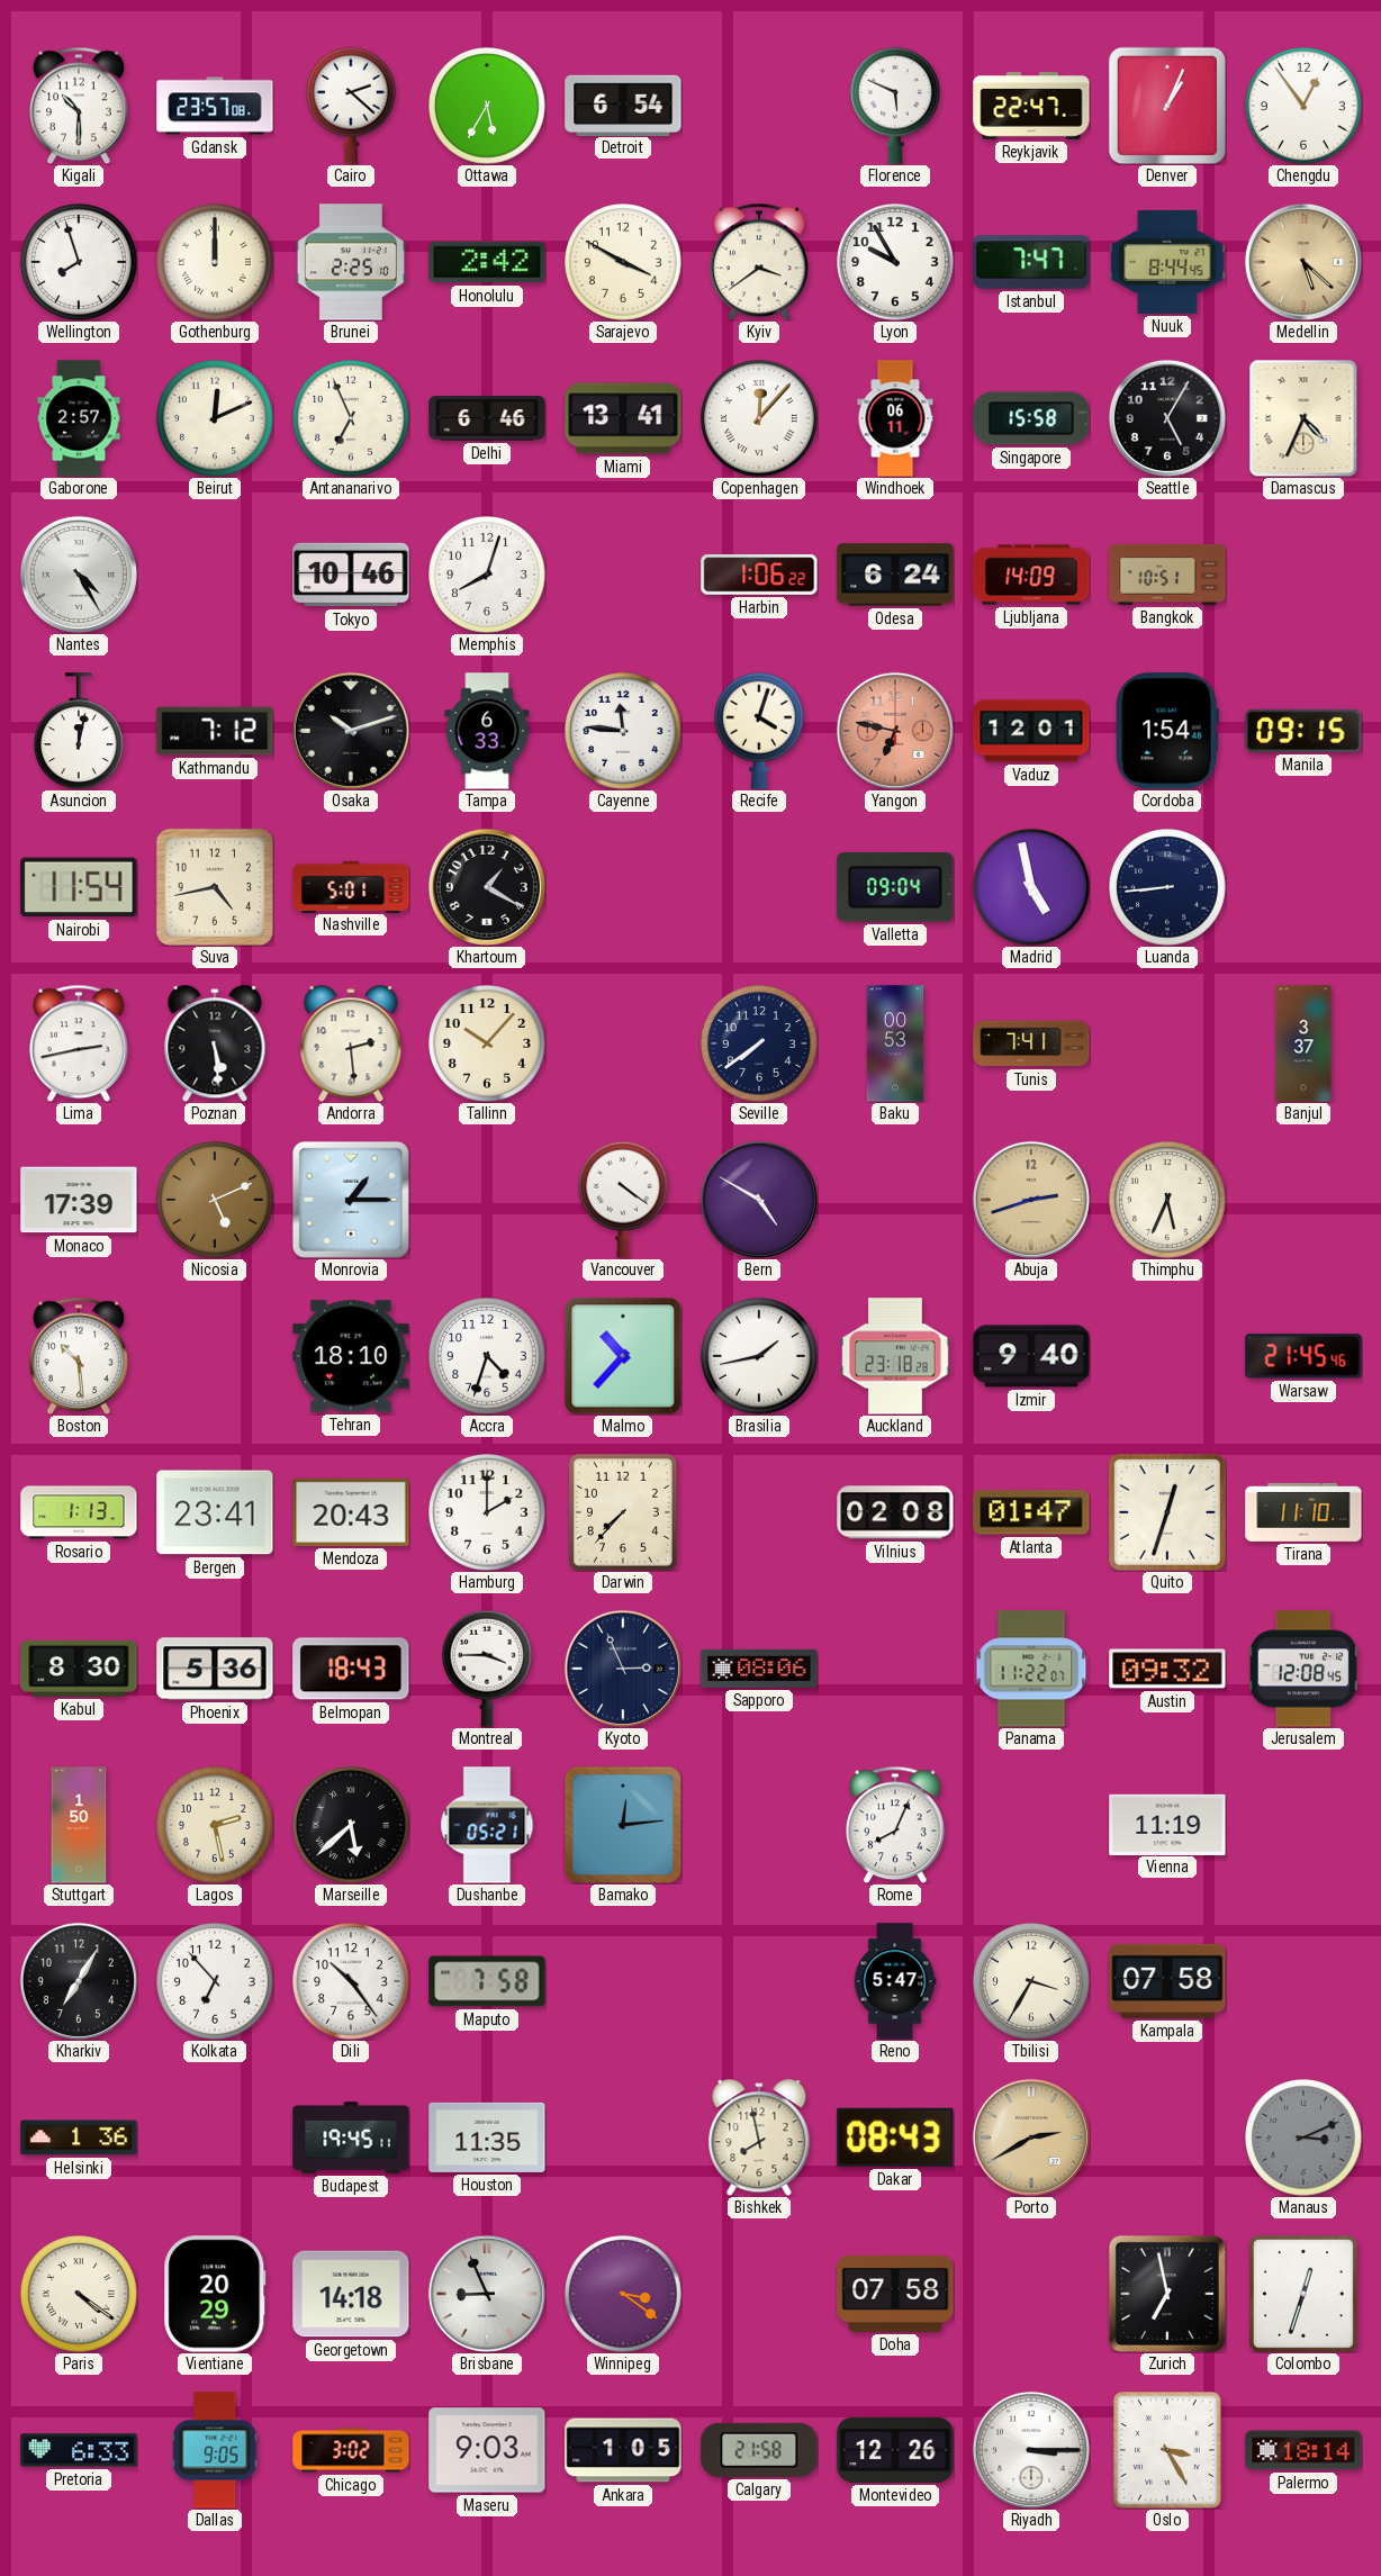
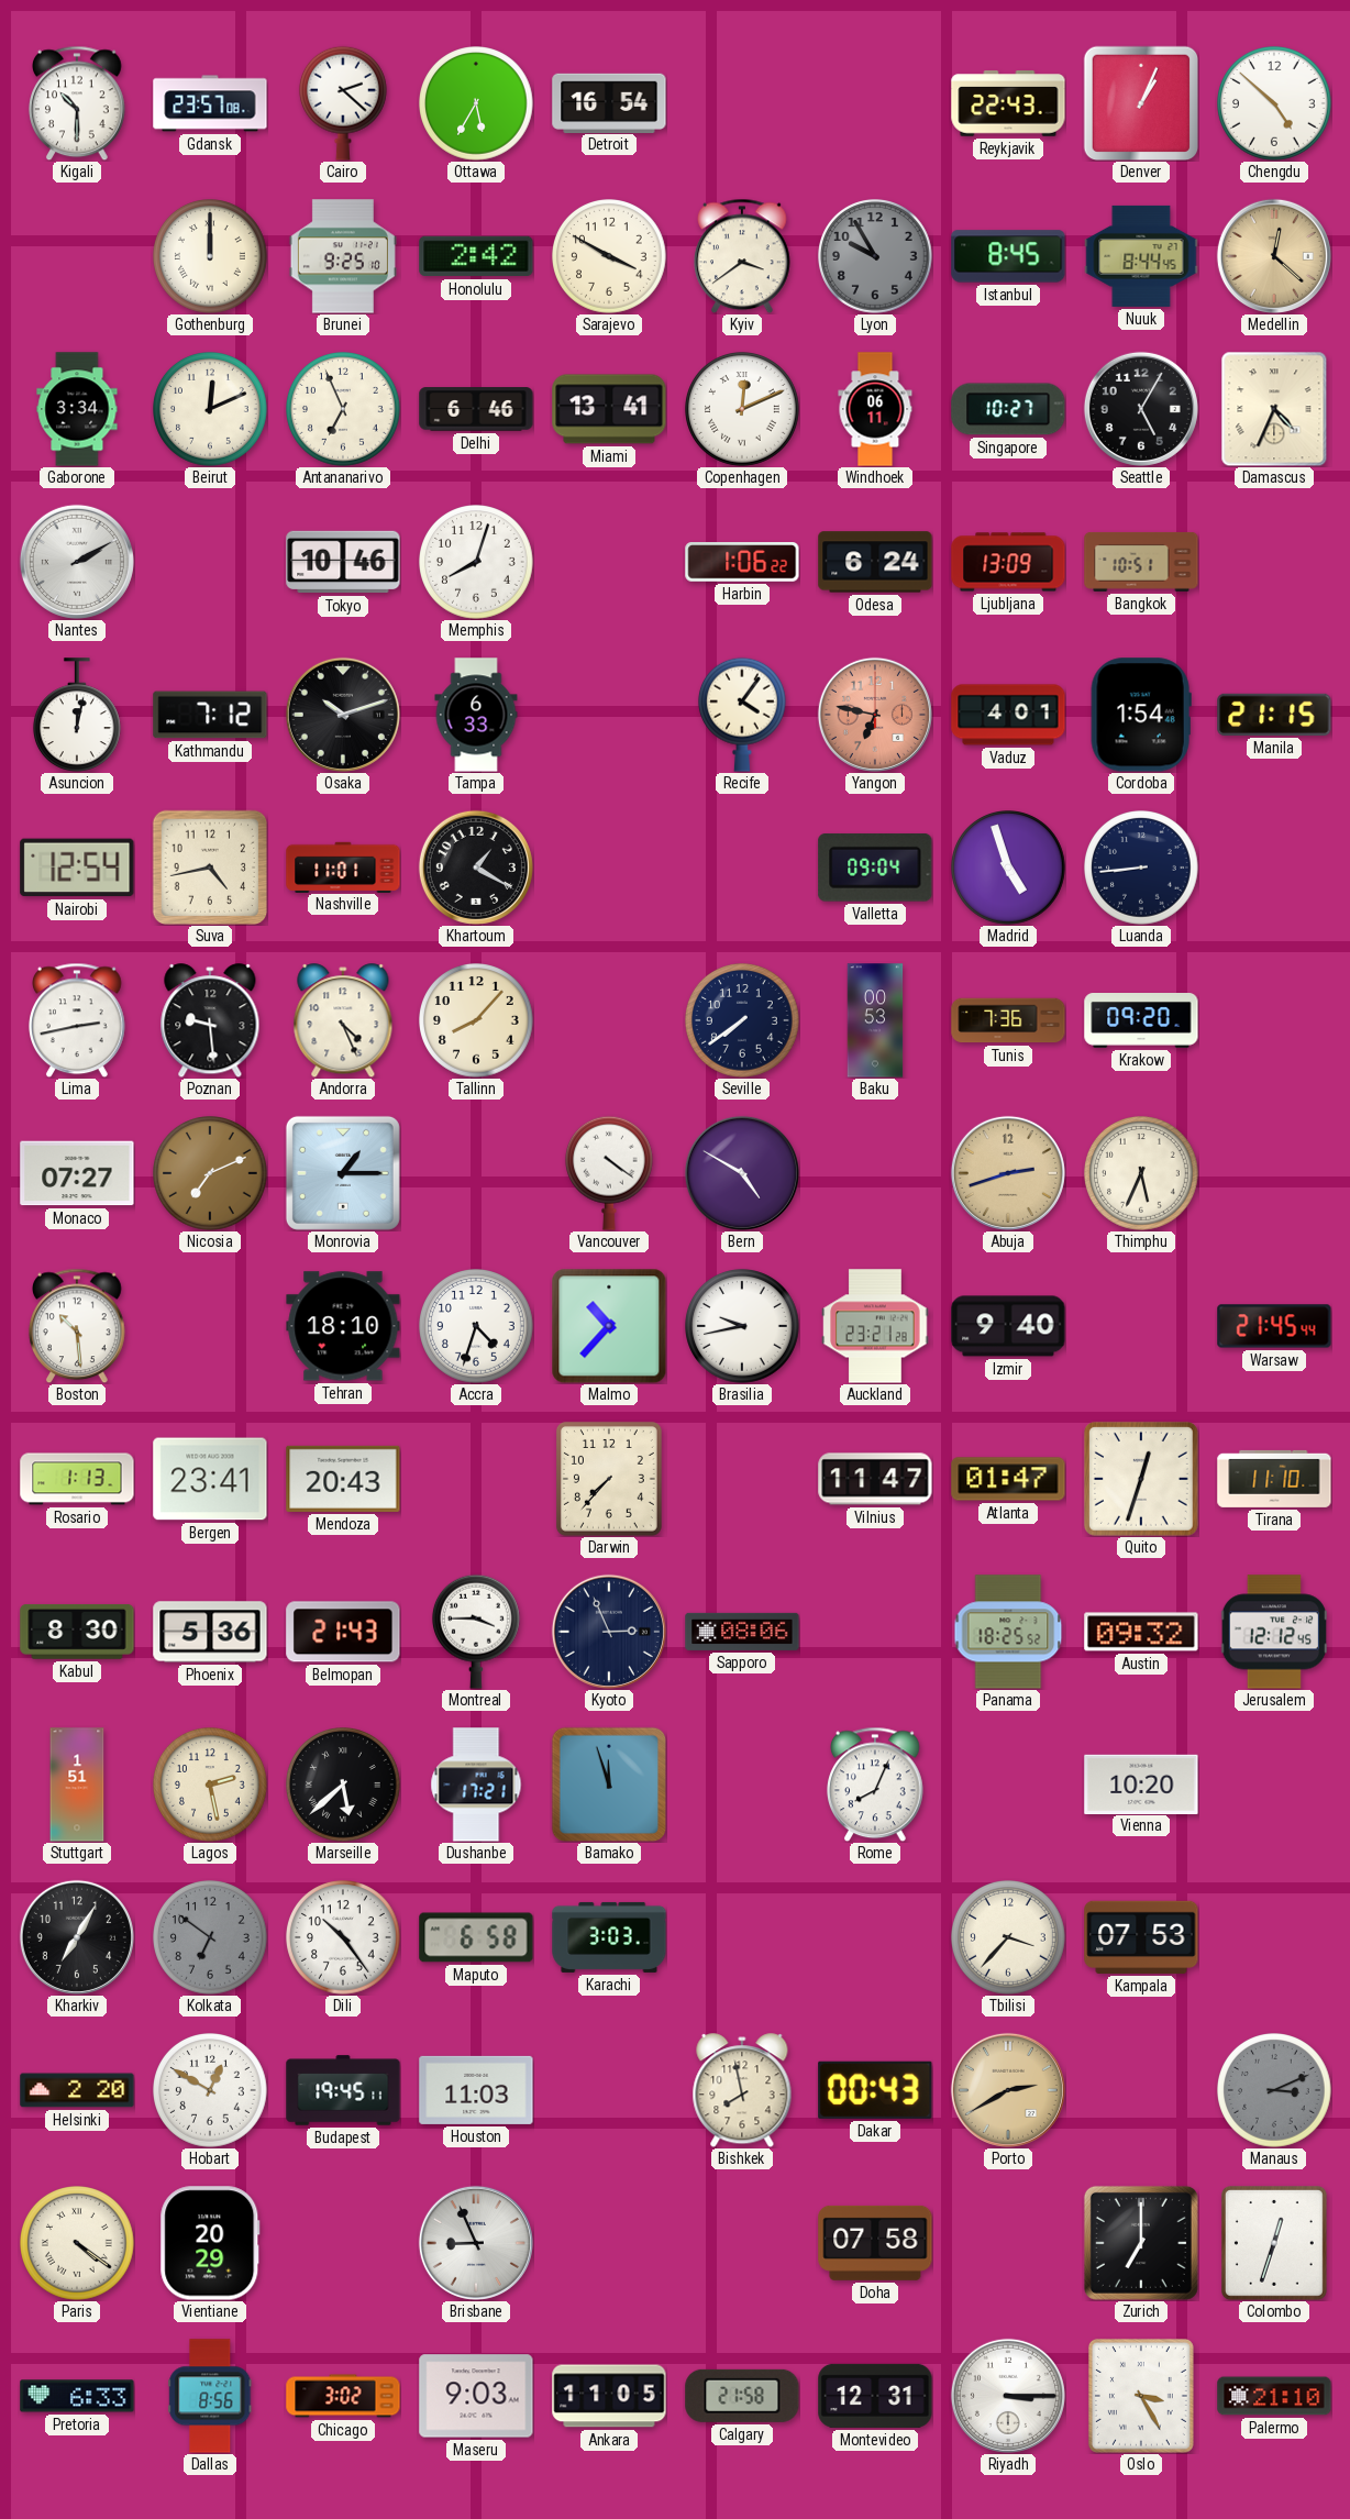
Detroit: 6:54 -> 16:54
Florence: 5:49 -> none
Reykjavik: 22:47 -> 22:43
Chengdu: 12:54 -> 4:52
Wellington: 7:57 -> none
Brunei: 2:25 -> 9:25
Lyon dial: white -> grey
Istanbul: 7:47 -> 8:45
Medellin: 5:22 -> 12:22
Gaborone: 2:57 -> 3:34
Copenhagen: 12:07 -> 12:11
Singapore: 15:58 -> 10:27
Nantes: 4:25 -> 2:10
Ljubljana: 14:09 -> 13:09
Cayenne: 11:46 -> none
Recife: 4:03 -> 4:06
Vaduz: 12:01 -> 4:01
Manila: 09:15 -> 21:15
Nairobi: 11:54 -> 12:54
Nashville: 5:01 -> 11:01
Madrid: 4:58 -> 4:57
Poznan: 5:29 -> 9:29
Andorra: 2:29 -> 4:26
Tallinn: 10:07 -> 8:07
Tunis: 7:41 -> 7:36
Krakow: none -> 09:20
Banjul: 3:37 -> none
Monaco: 17:39 -> 07:27
Nicosia: 5:11 -> 7:11
Brasilia: 1:43 -> 9:43
Auckland: 23:18 -> 23:21
Warsaw: 21:45:46 -> 21:45:44
Hamburg: 2:00 -> none
Vilnius: 02:08 -> 11:47
Belmopan: 18:43 -> 21:43
Panama: 11:22 -> 18:25
Jerusalem: 12:08 -> 12:12
Stuttgart: 1:50 -> 1:51
Dushanbe: 05:21 -> 17:21
Bamako: 12:14 -> 11:57
Vienna: 11:19 -> 10:20
Kolkata: 6:53 -> 6:51
Kolkata dial: white -> grey
Maputo: 7:58 -> 6:58
Karachi: none -> 3:03
Reno: 5:47 -> none
Tbilisi: 3:35 -> 3:37
Kampala: 07:58 -> 07:53
Helsinki: 1:36 -> 2:20
Hobart: none -> 12:50
Houston: 11:35 -> 11:03
Dakar: 08:43 -> 00:43
Georgetown: 14:18 -> none
Winnipeg: 3:21 -> none
Zurich: 6:58 -> 7:00
Dallas: 9:05 -> 8:56
Ankara: 1:05 -> 11:05
Montevideo: 12:26 -> 12:31
Palermo: 18:14 -> 21:10
